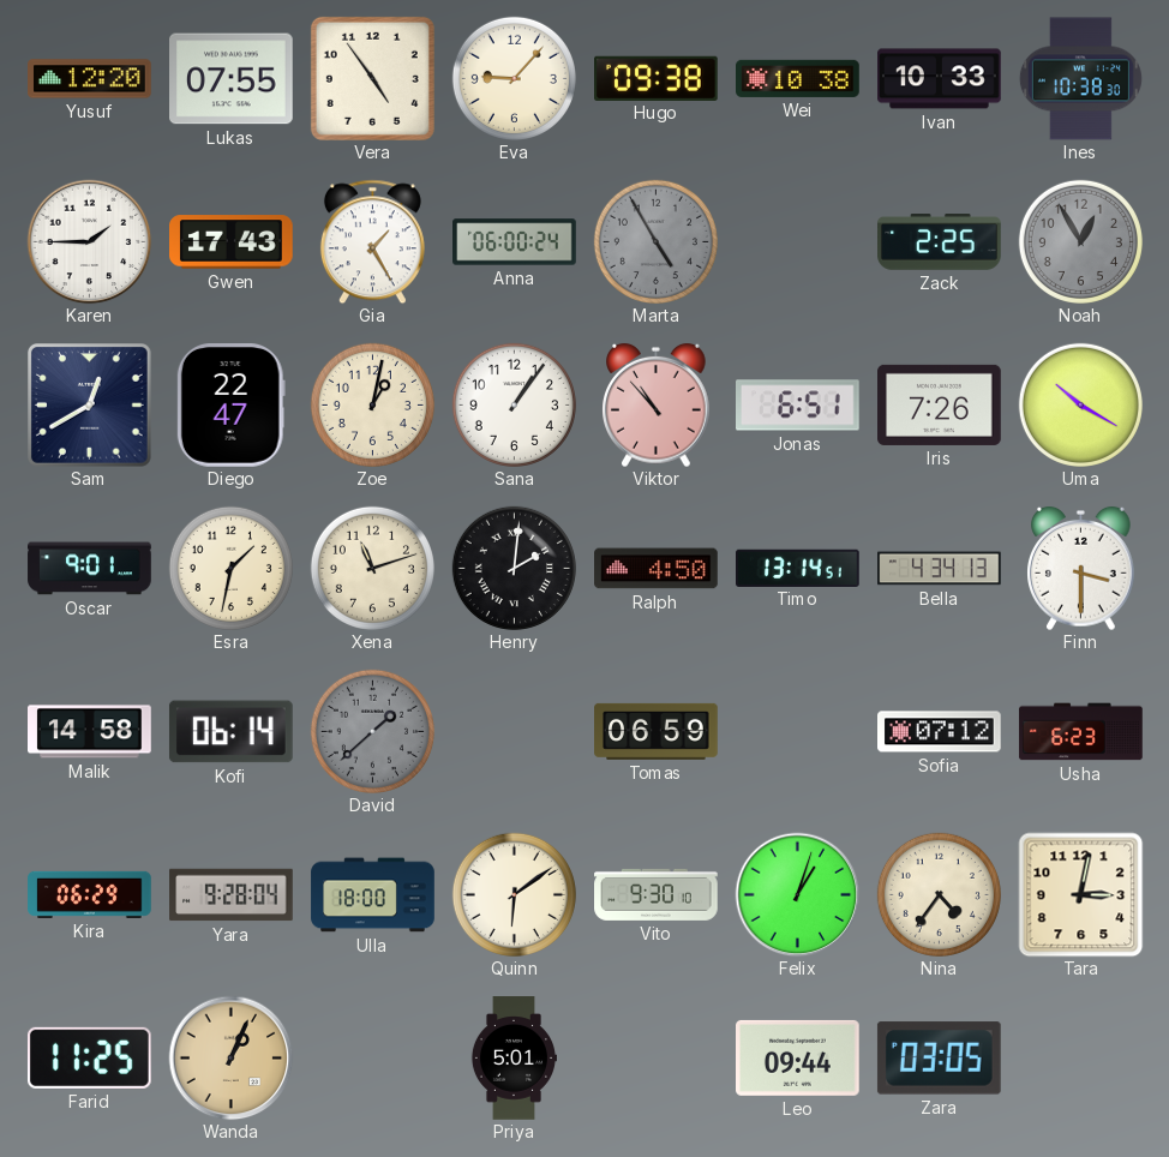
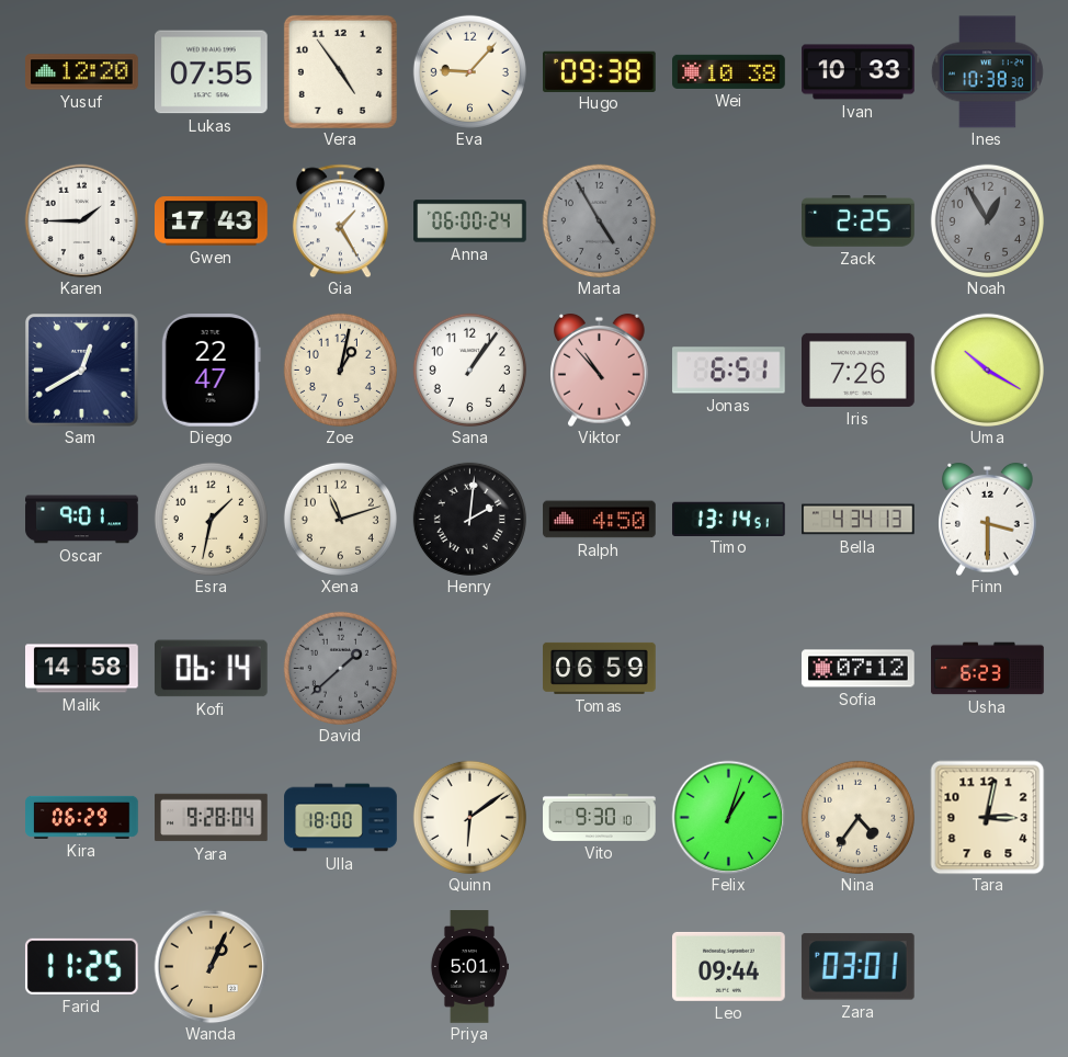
Zara: 03:05 -> 03:01
